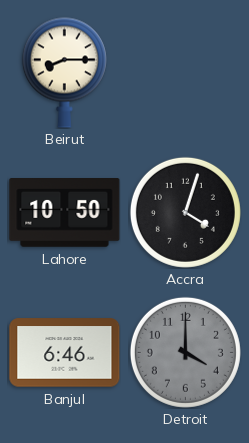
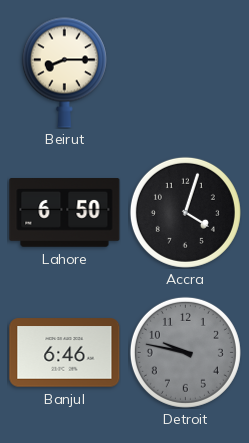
Lahore: 10:50 -> 6:50
Detroit: 4:00 -> 9:47
